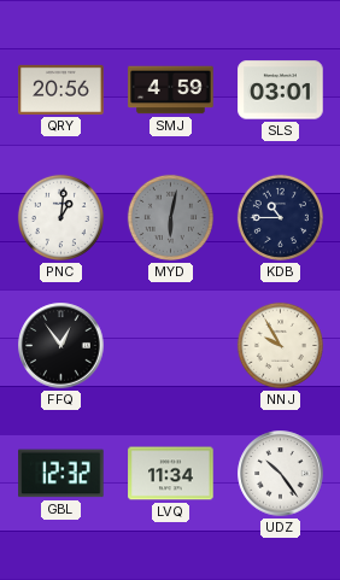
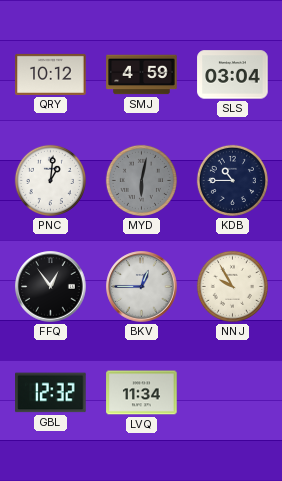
QRY: 20:56 -> 10:12
SLS: 03:01 -> 03:04
BKV: none -> 12:45
UDZ: 10:24 -> none
